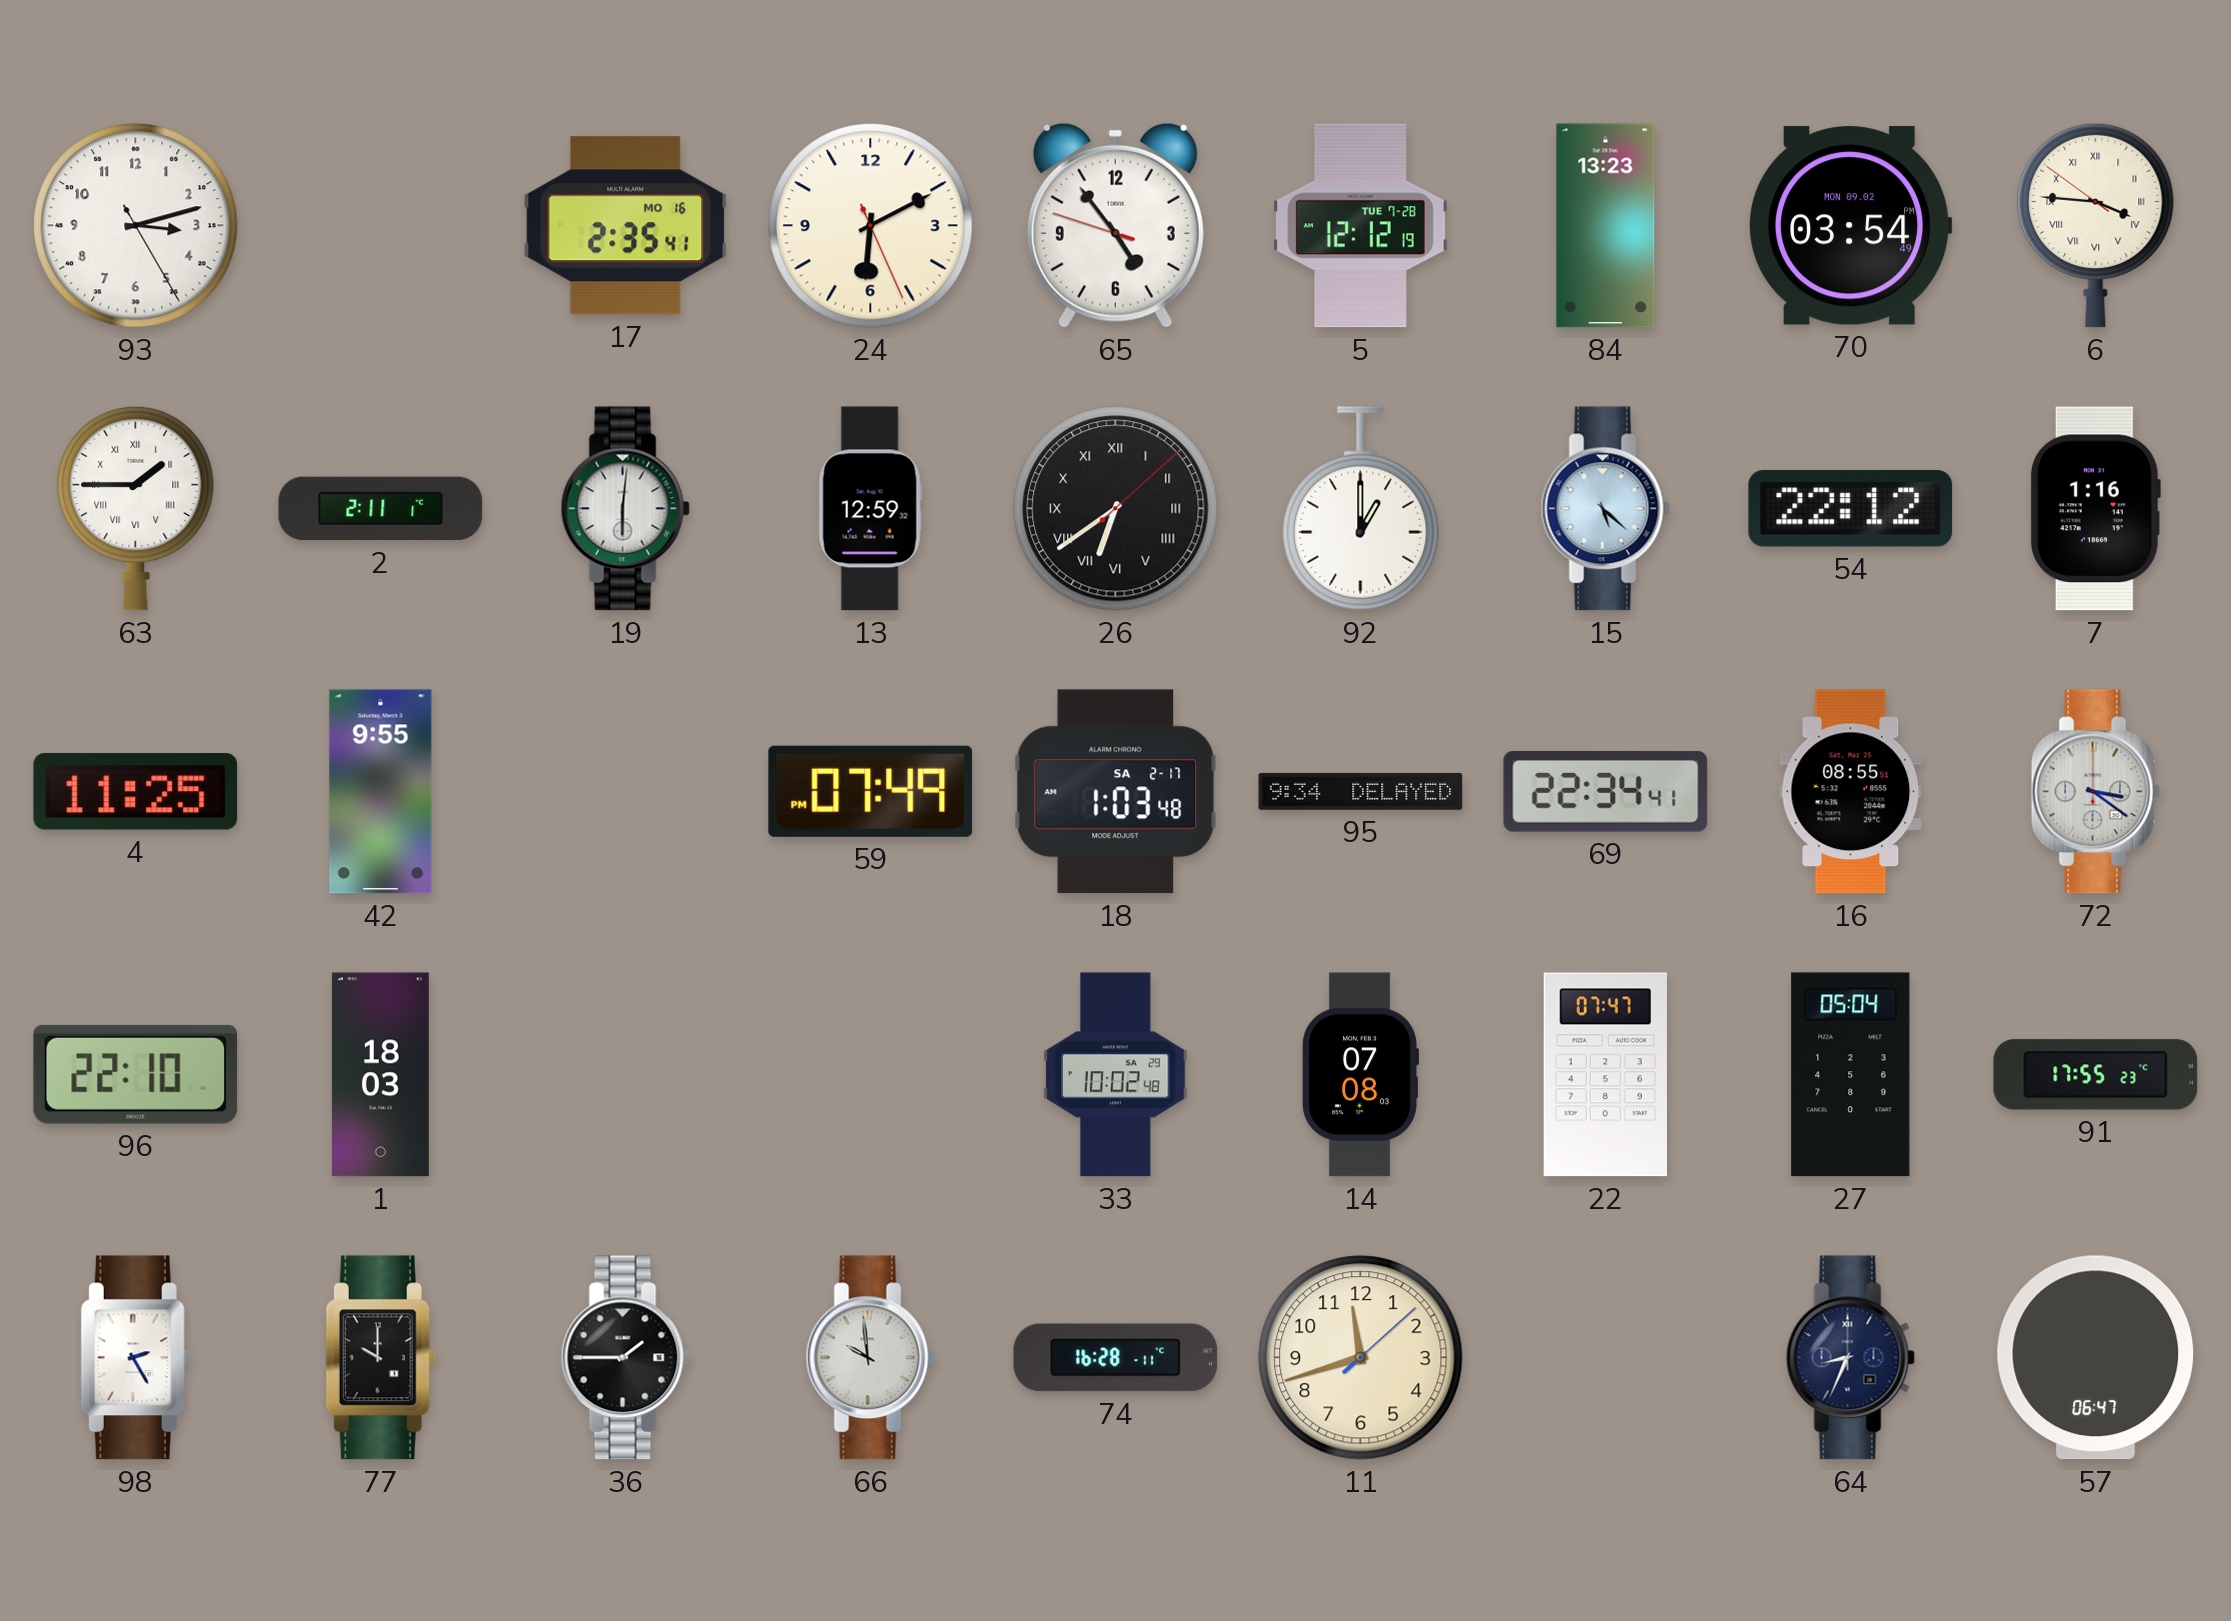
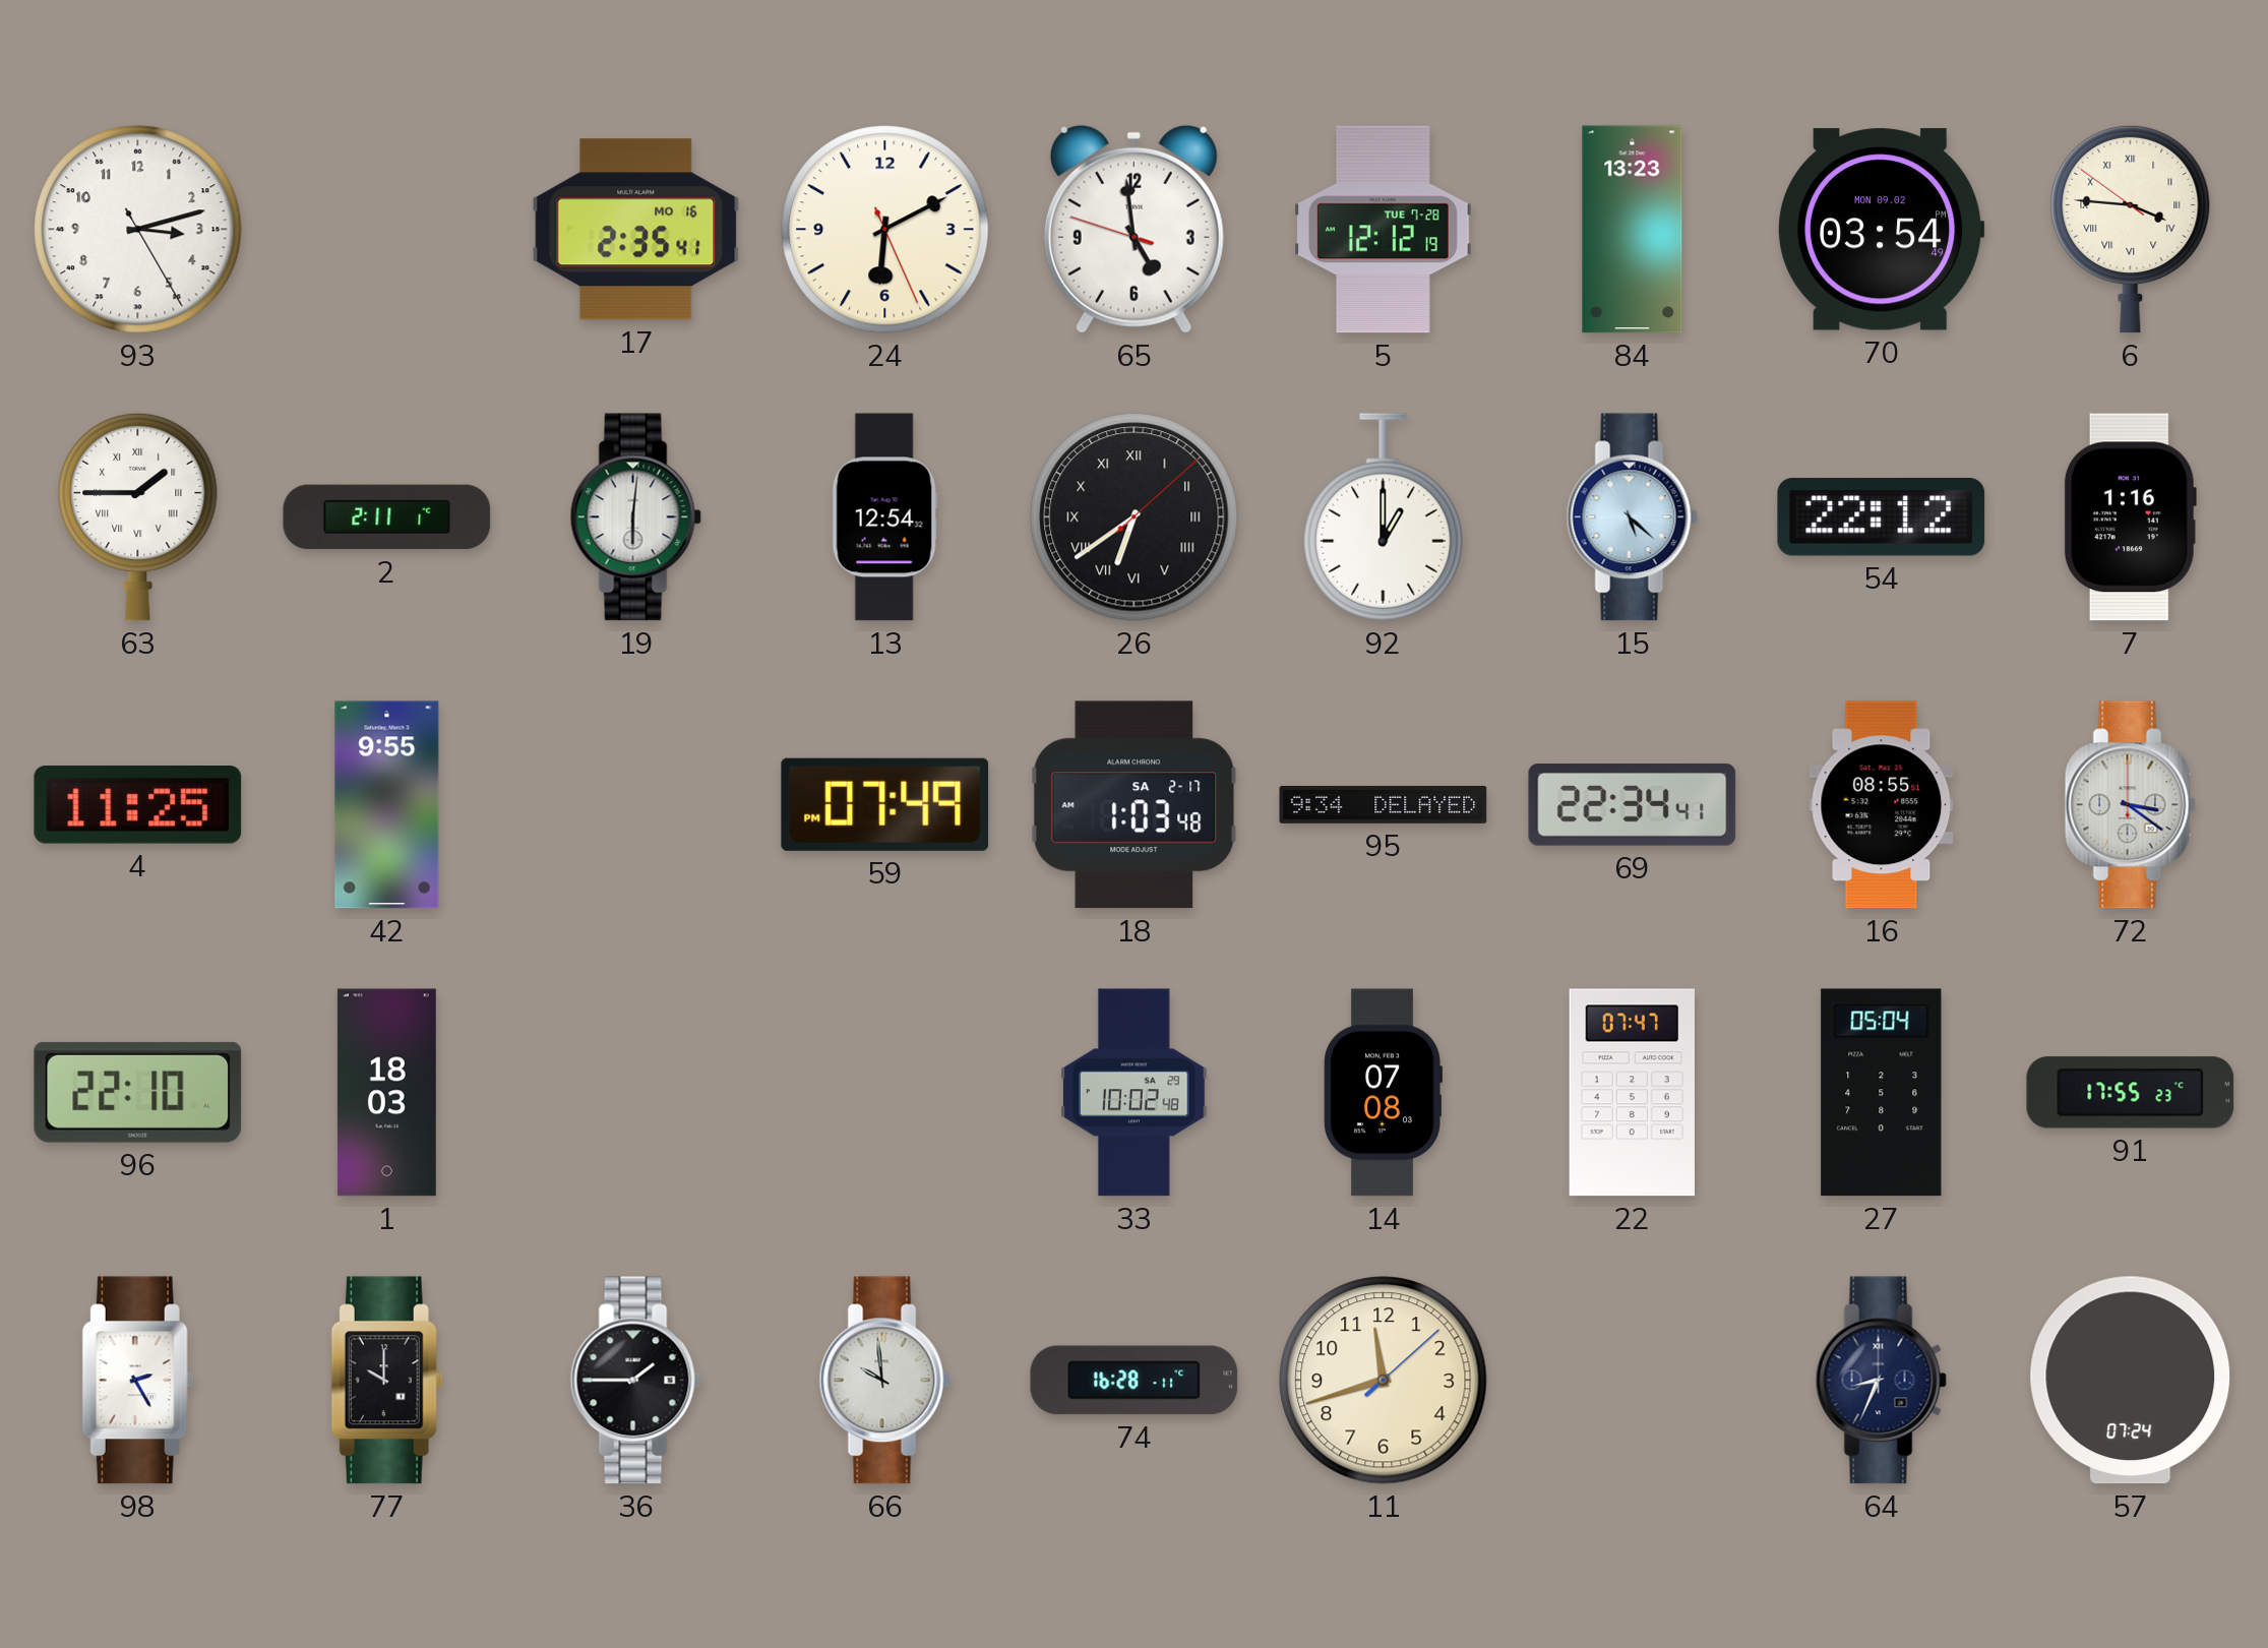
65: 4:53 -> 4:58
13: 12:59 -> 12:54
57: 06:47 -> 07:24
